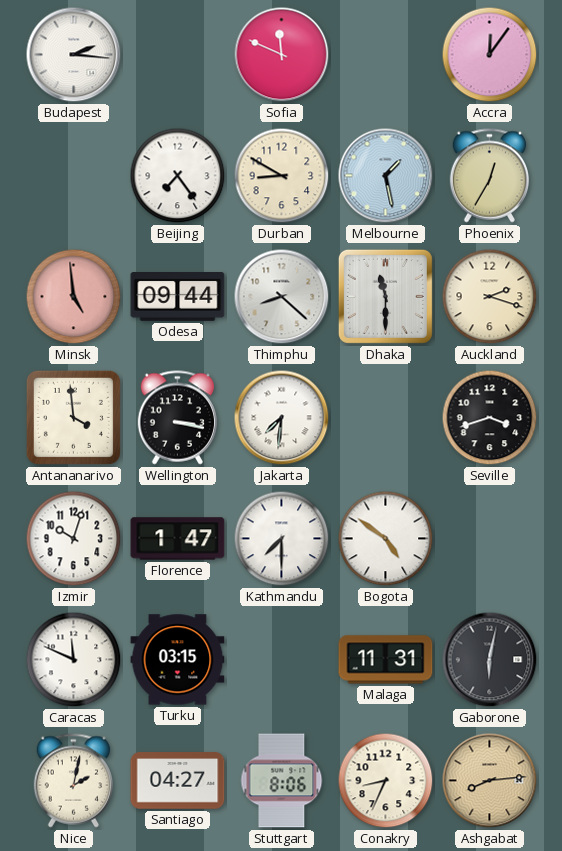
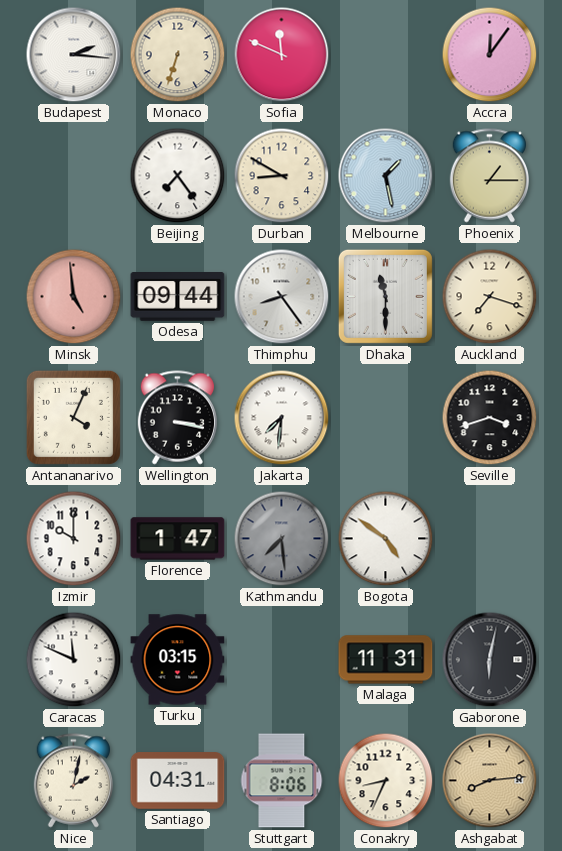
Monaco: none -> 6:33
Phoenix: 12:35 -> 1:15
Thimphu: 8:22 -> 8:24
Auckland: 2:18 -> 7:18
Antananarivo: 3:59 -> 4:04
Izmir: 10:03 -> 10:00
Kathmandu: 7:30 -> 7:29
Kathmandu dial: white -> grey
Santiago: 04:27 -> 04:31
